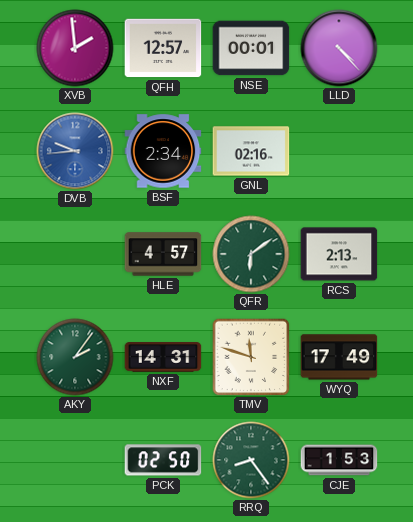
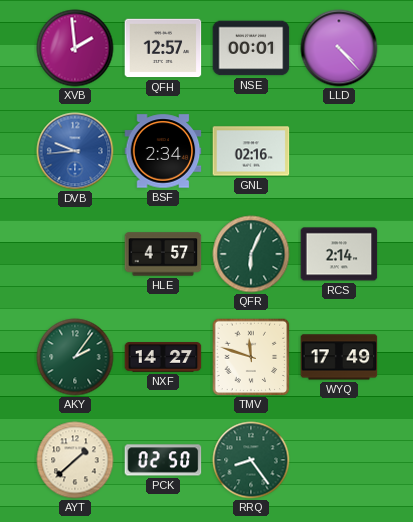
QFR: 6:09 -> 6:04
RCS: 2:13 -> 2:14
NXF: 14:31 -> 14:27
AYT: none -> 1:38
CJE: 1:53 -> none
